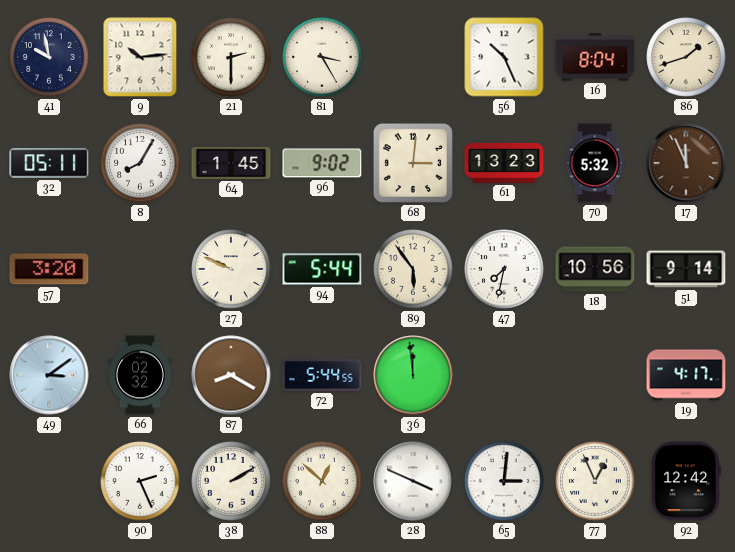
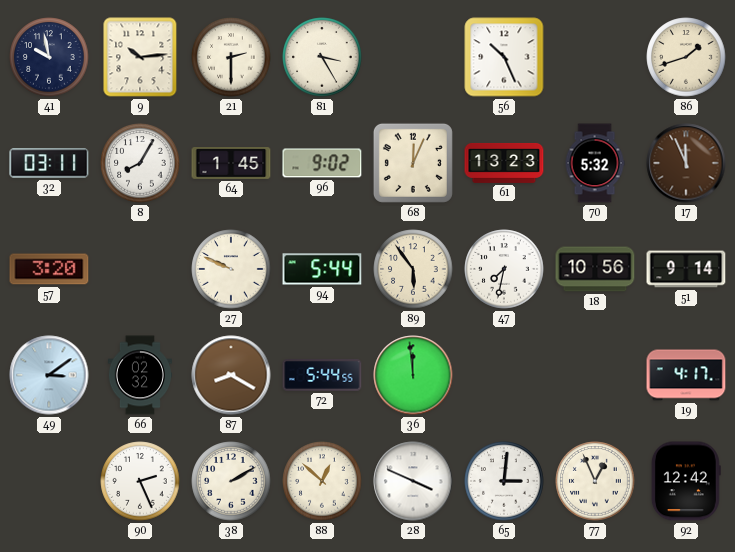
16: 8:04 -> none
32: 05:11 -> 03:11
68: 3:01 -> 12:04
